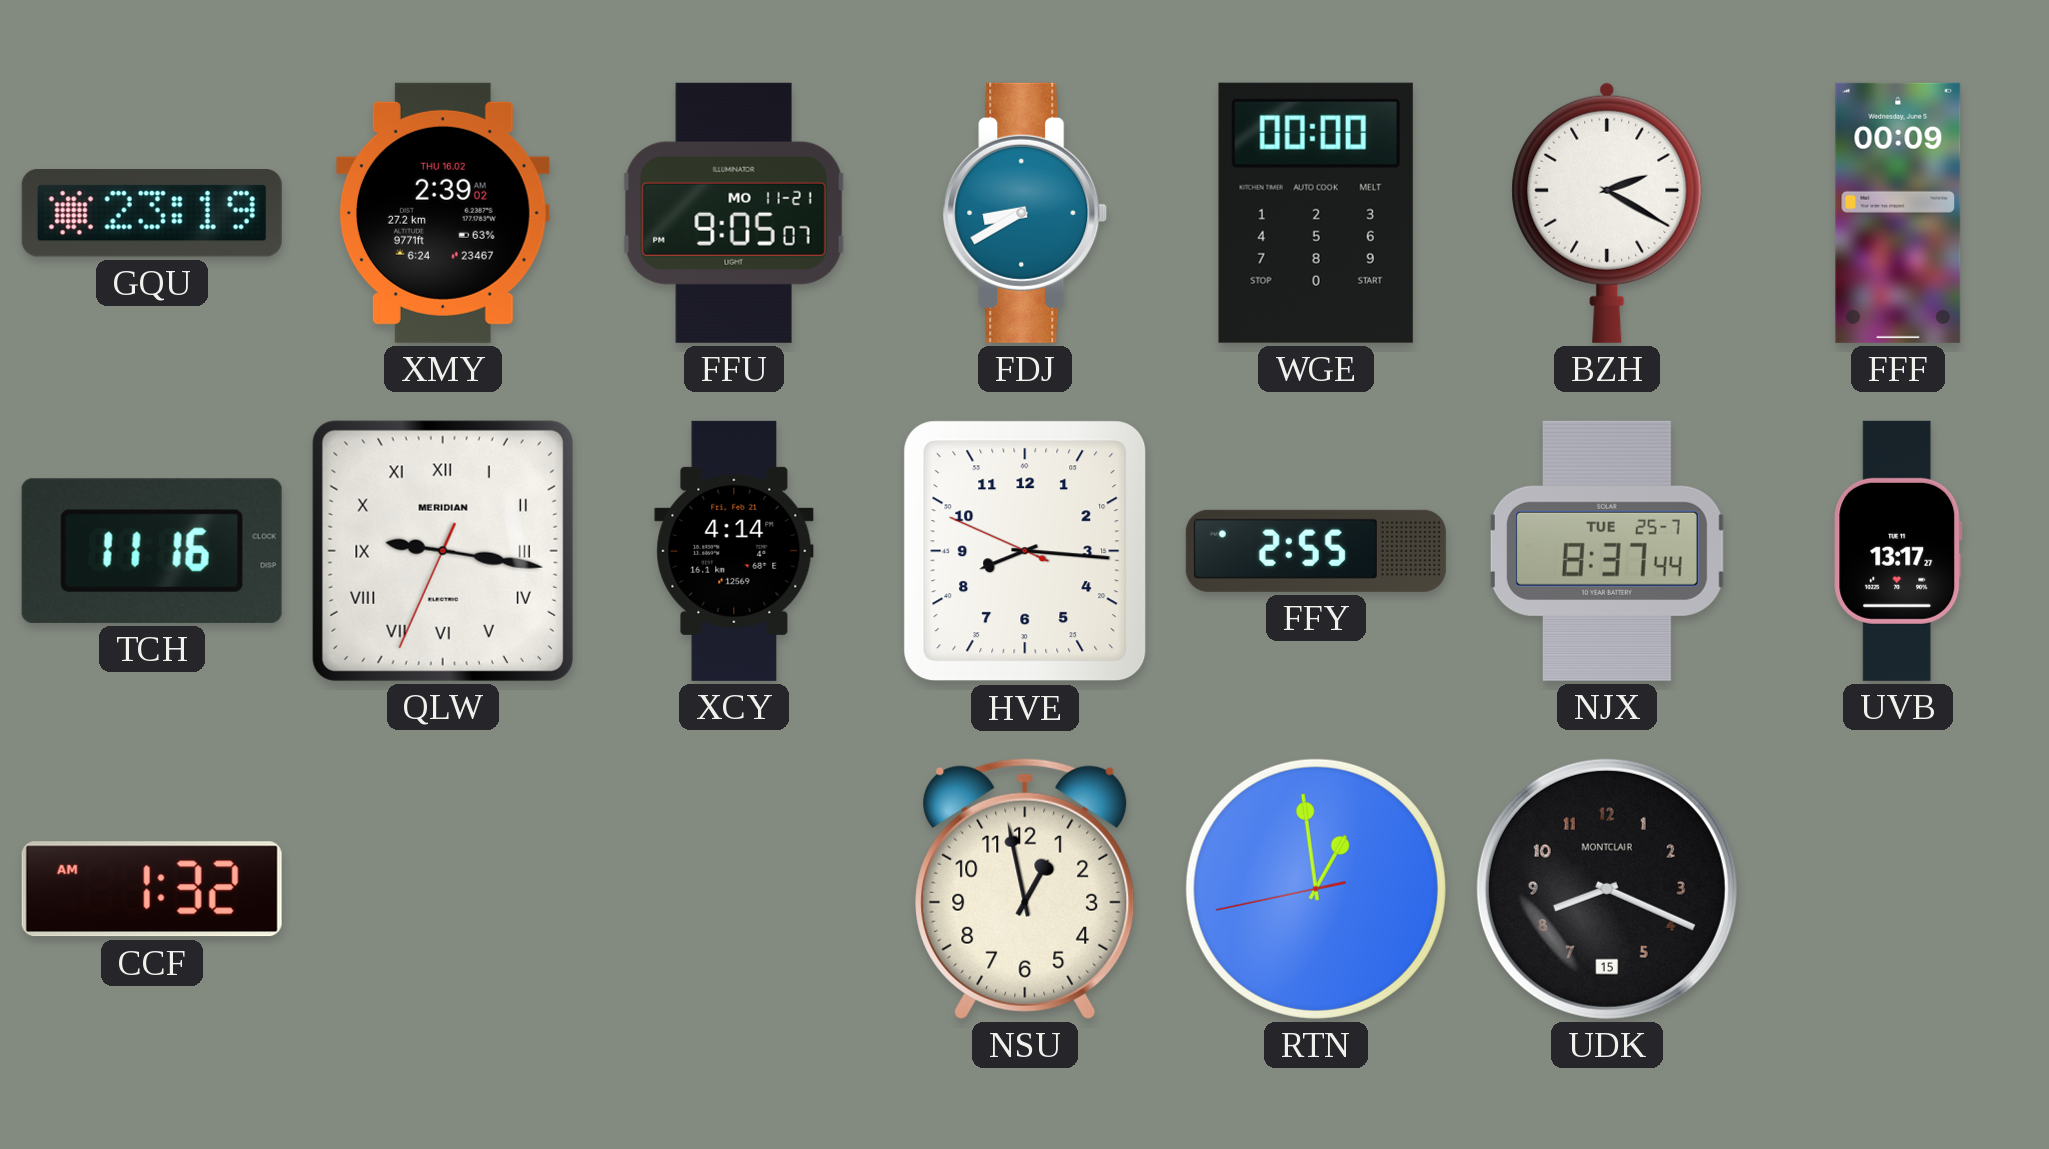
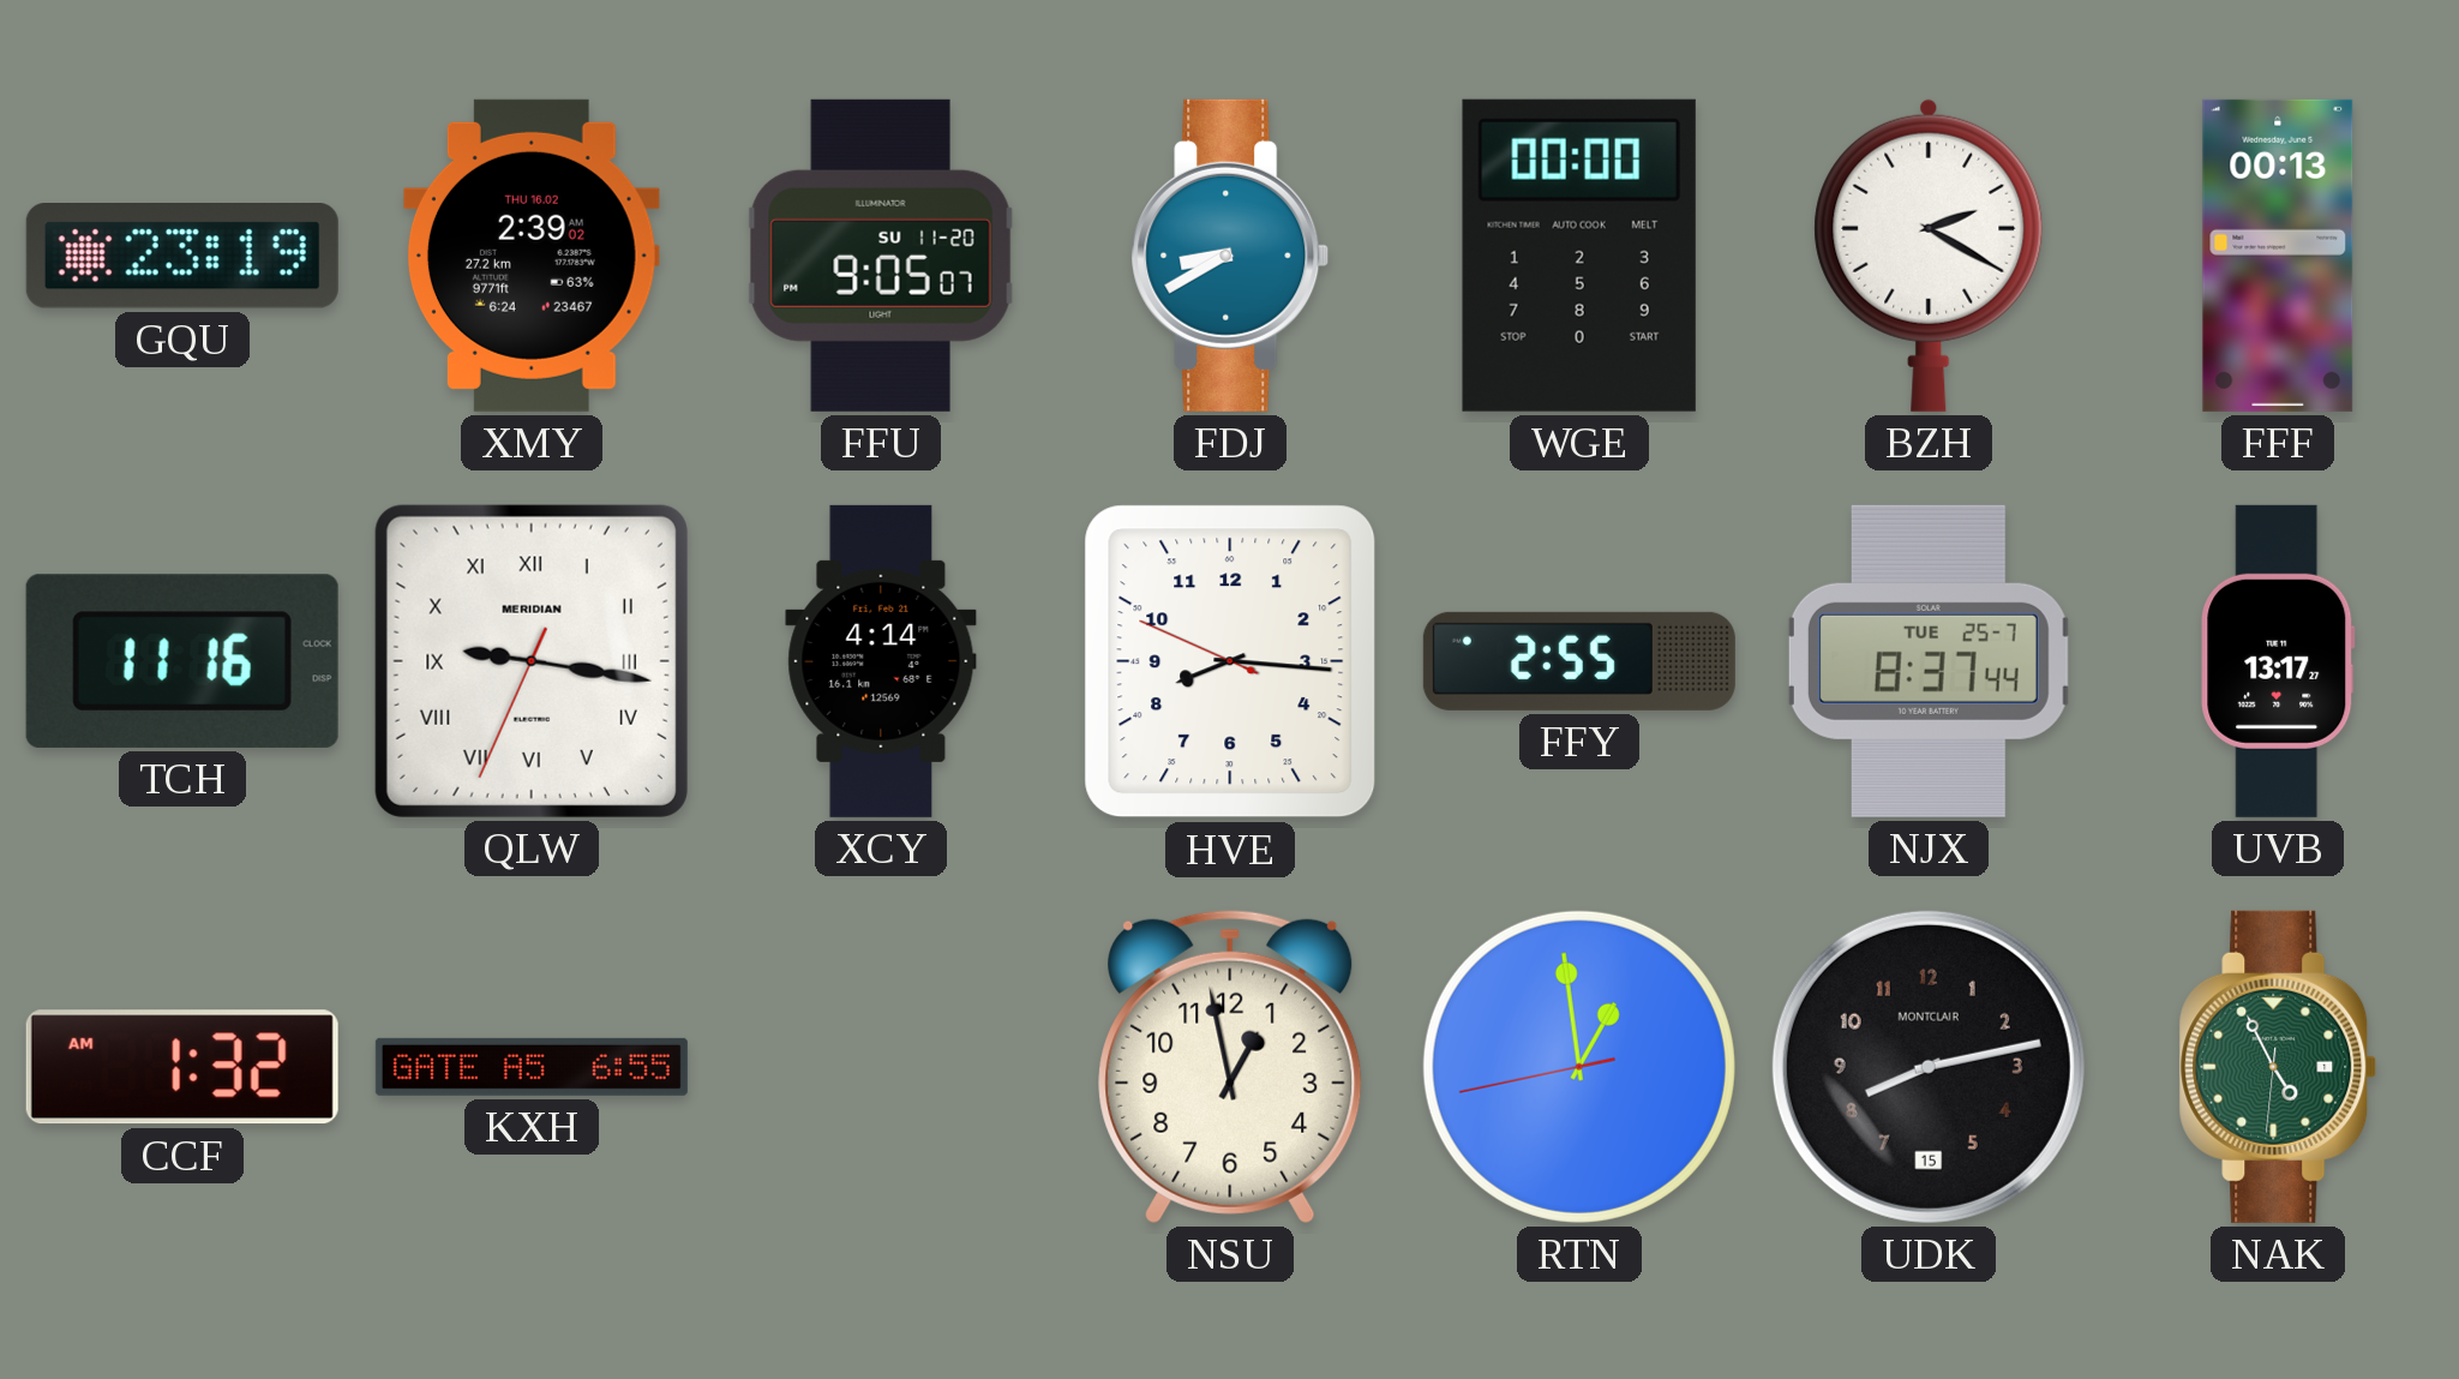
FFU date: MO 11-21 -> SU 11-20
FFF: 00:09 -> 00:13
KXH: none -> 6:55
UDK: 8:19 -> 8:13
NAK: none -> 4:55
